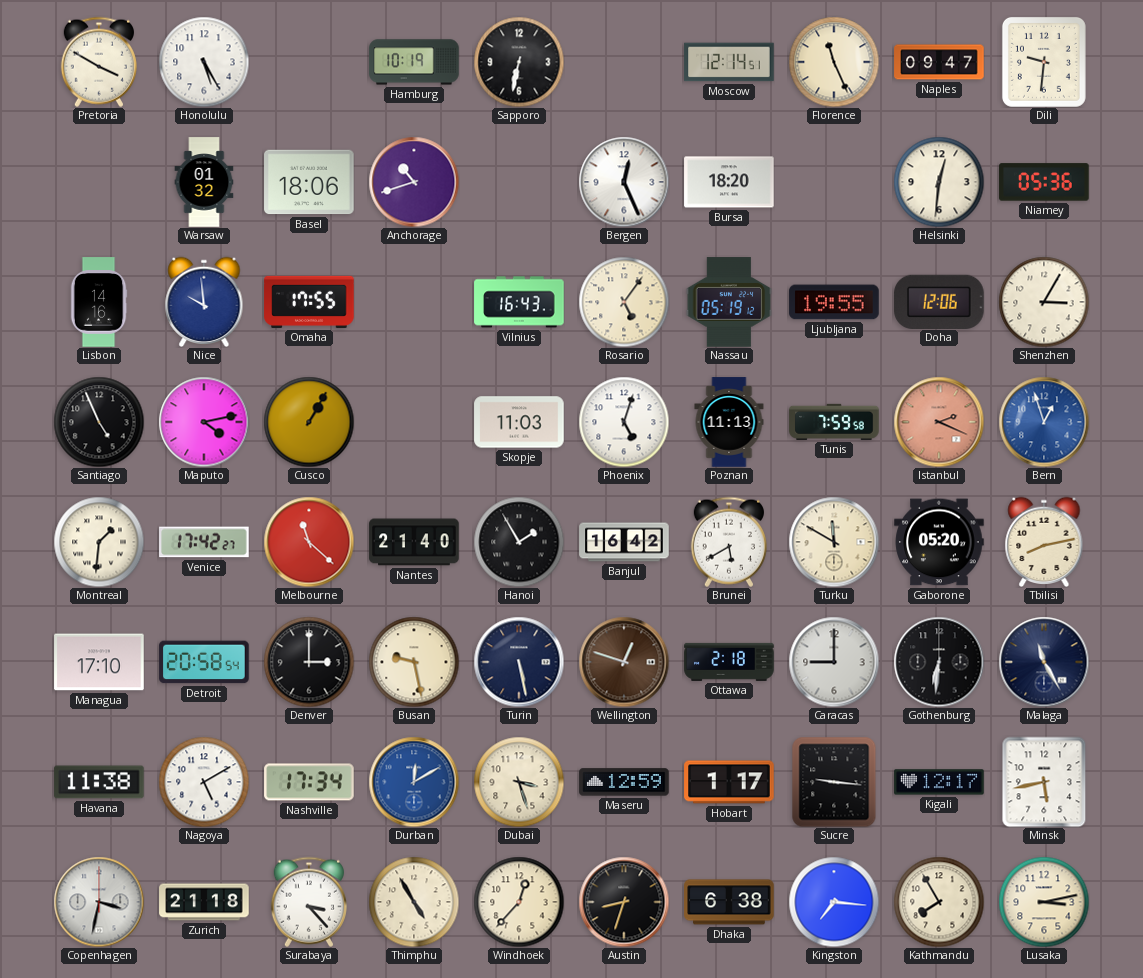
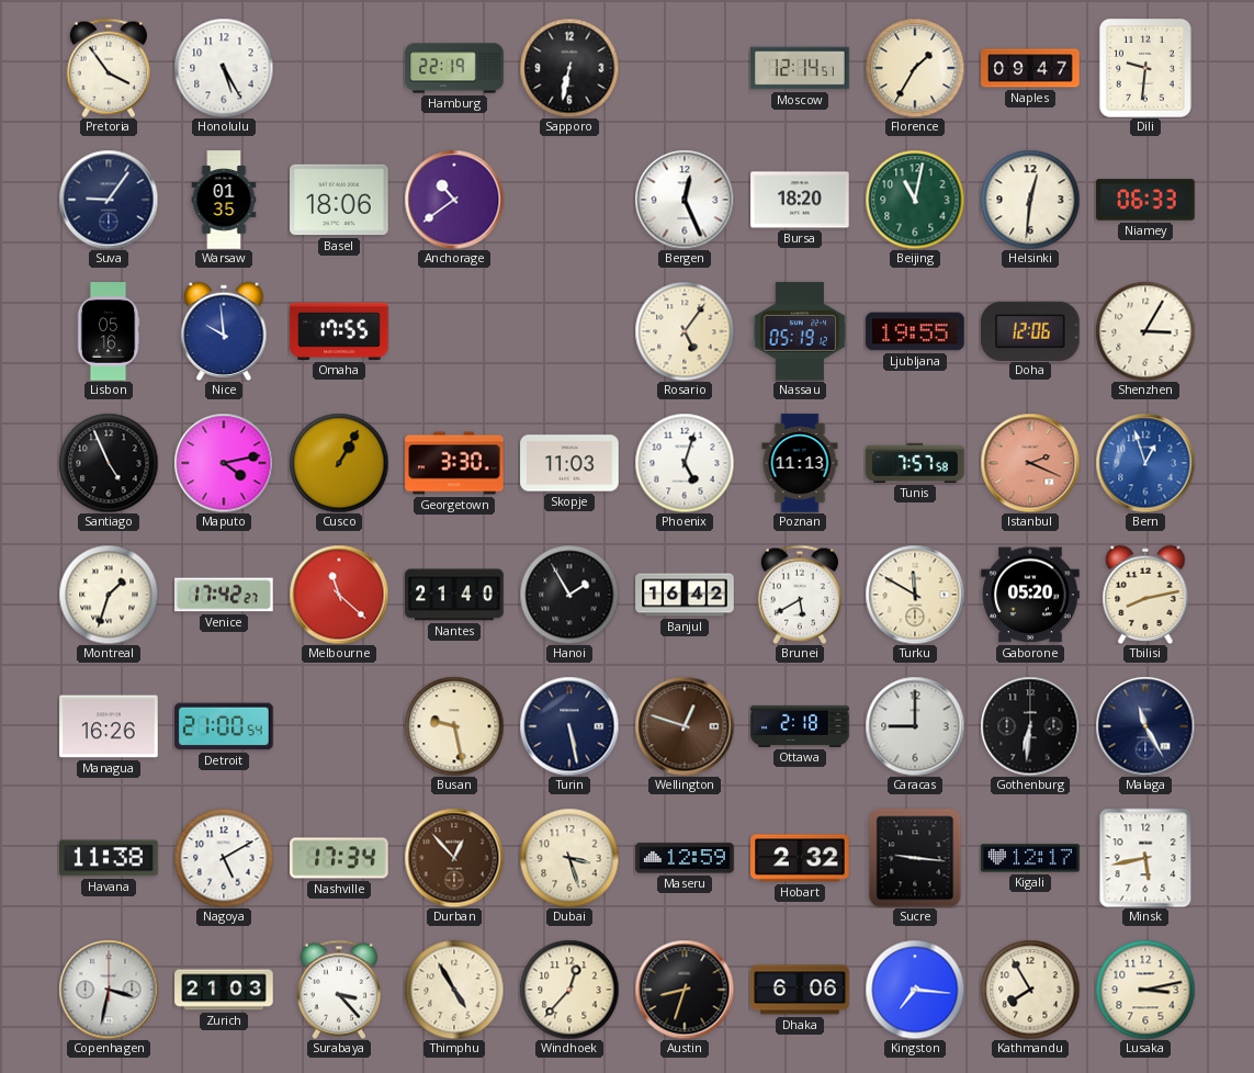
Pretoria: 3:50 -> 3:54
Hamburg: 10:19 -> 22:19
Florence: 11:26 -> 1:35
Suva: none -> 9:06
Warsaw: 01:32 -> 01:35
Anchorage: 10:42 -> 10:39
Beijing: none -> 11:02
Niamey: 05:36 -> 06:33
Lisbon: 14:16 -> 05:16
Vilnius: 16:43 -> none
Georgetown: none -> 3:30
Tunis: 7:59 -> 7:57
Montreal: 1:31 -> 1:33
Managua: 17:10 -> 16:26
Detroit: 20:58 -> 21:00
Denver: 3:00 -> none
Durban: 12:10 -> 12:53
Durban dial: blue -> brown
Hobart: 1:17 -> 2:32
Zurich: 21:18 -> 21:03
Dhaka: 6:38 -> 6:06
